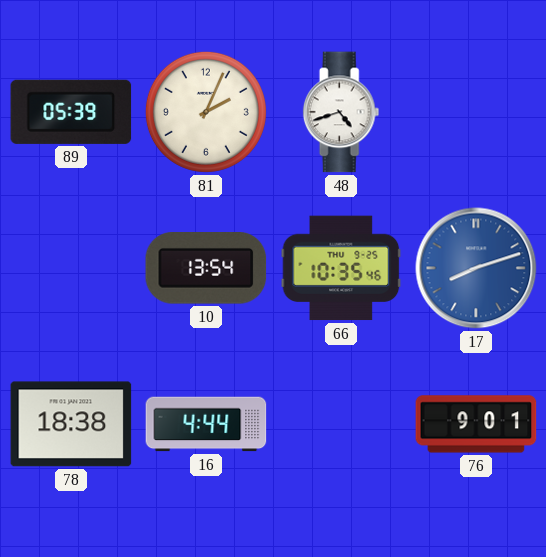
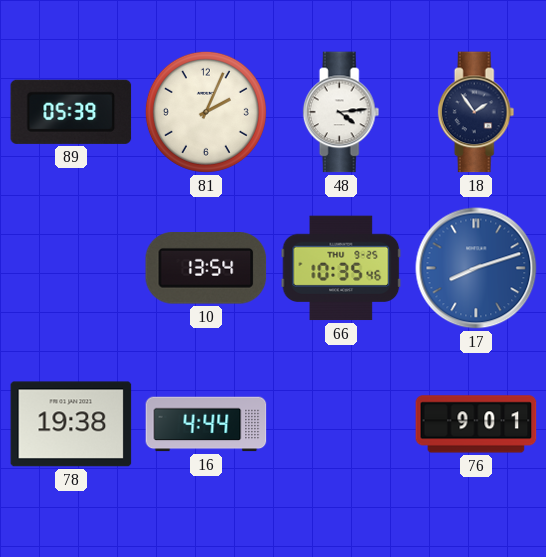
48: 4:42 -> 4:14
18: none -> 1:54
78: 18:38 -> 19:38
